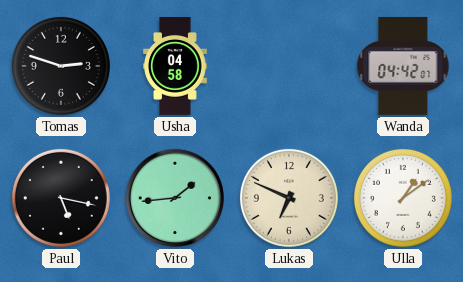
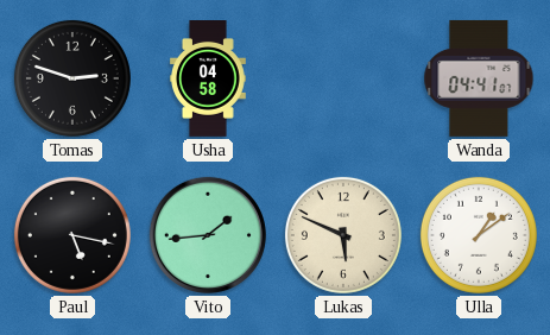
Wanda: 04:42 -> 04:41
Lukas: 6:49 -> 5:49
